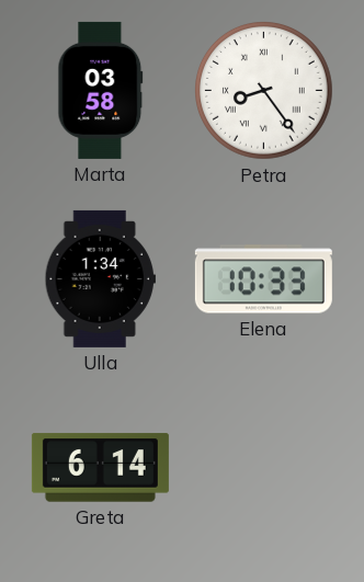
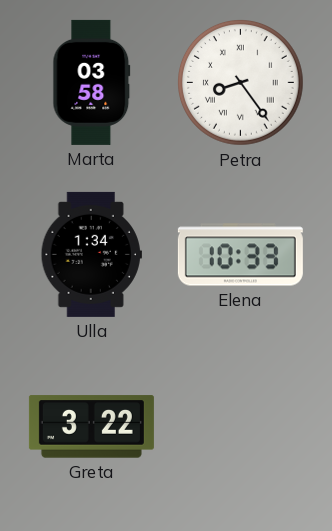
Greta: 6:14 -> 3:22
